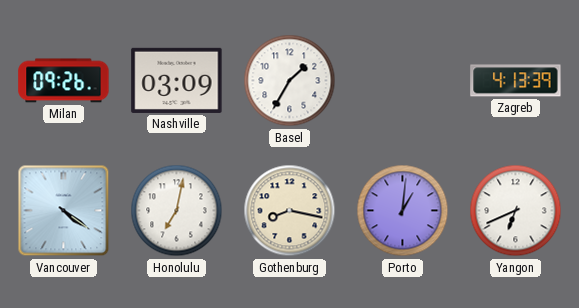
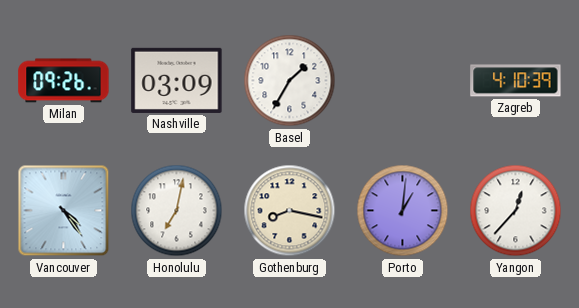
Zagreb: 4:13 -> 4:10
Vancouver: 4:21 -> 4:24
Yangon: 6:41 -> 12:37
